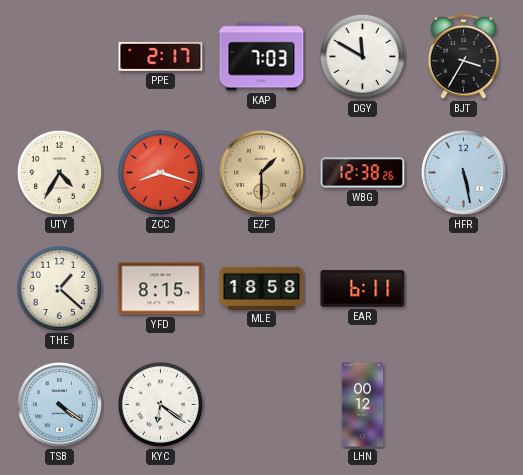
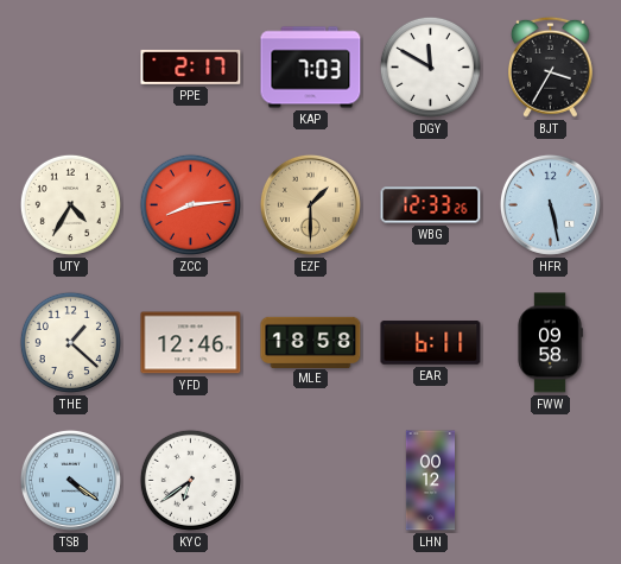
ZCC: 8:18 -> 8:14
WBG: 12:38 -> 12:33
YFD: 8:15 -> 12:46
FWW: none -> 09:58
KYC: 6:21 -> 6:39
